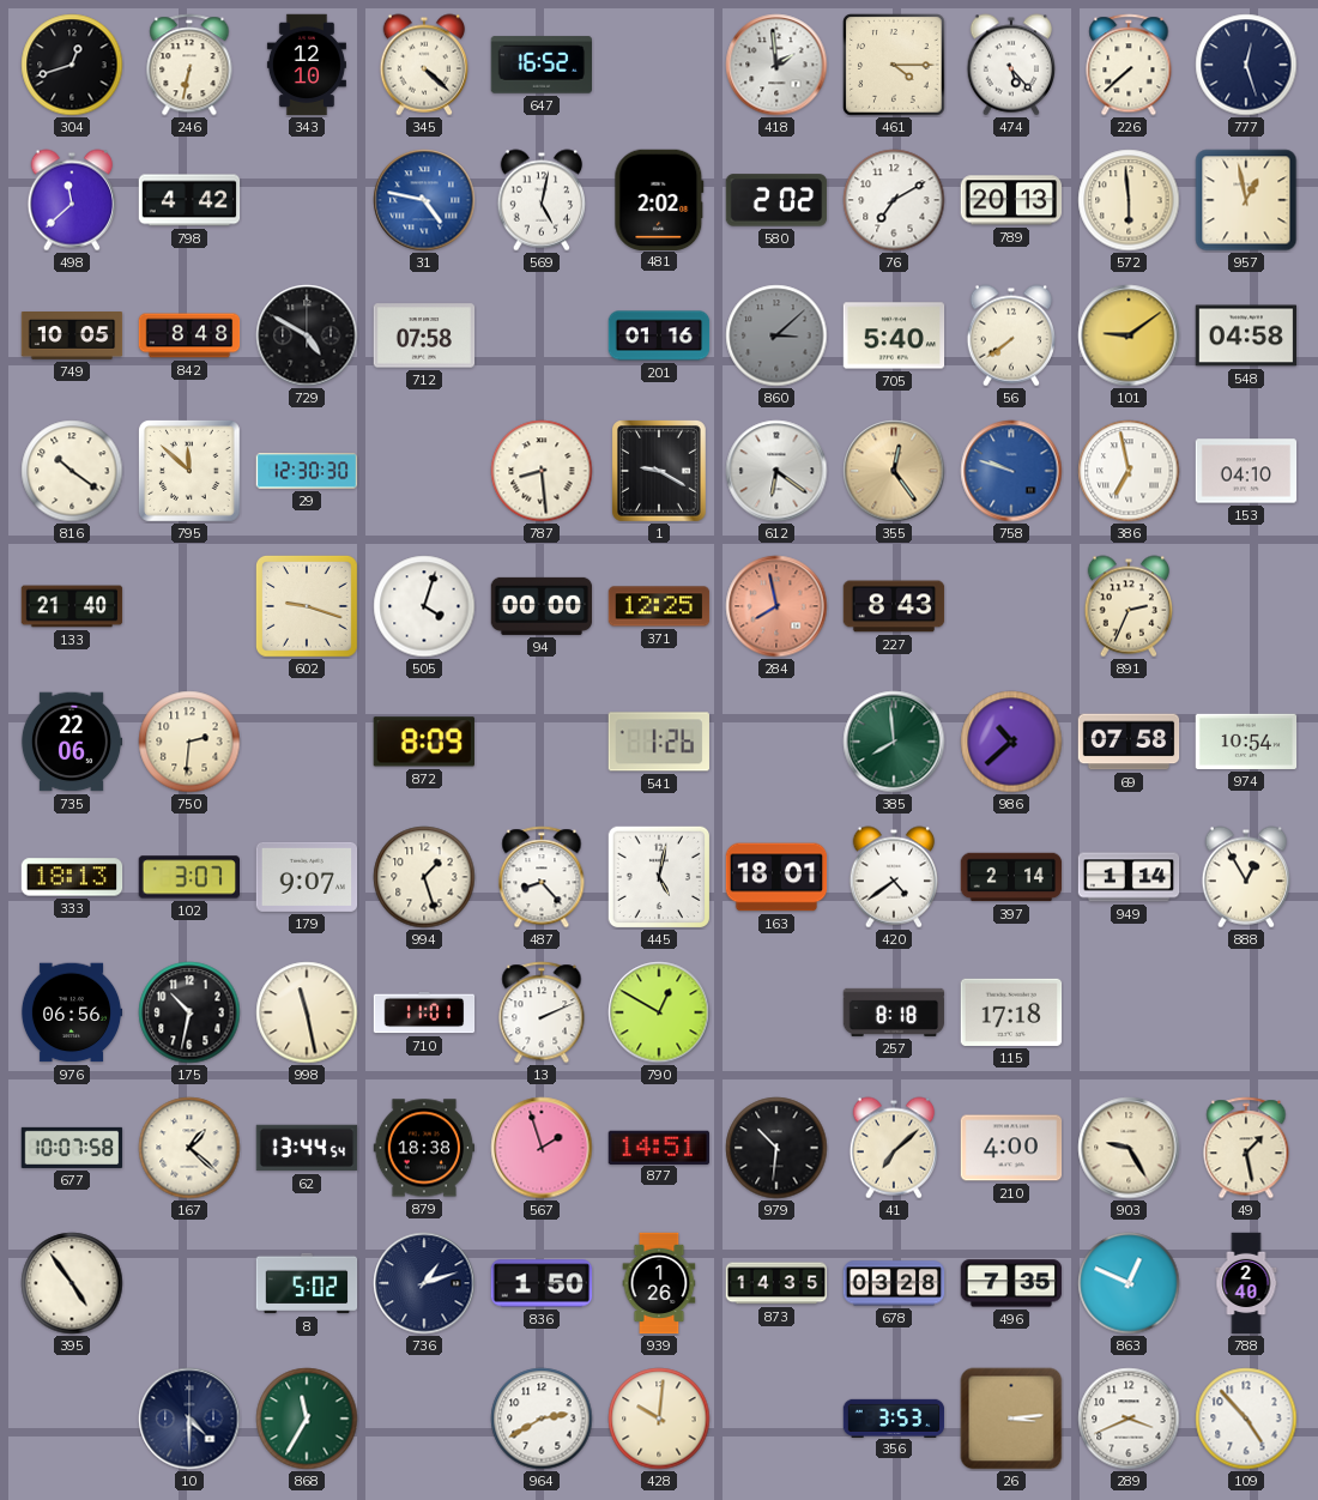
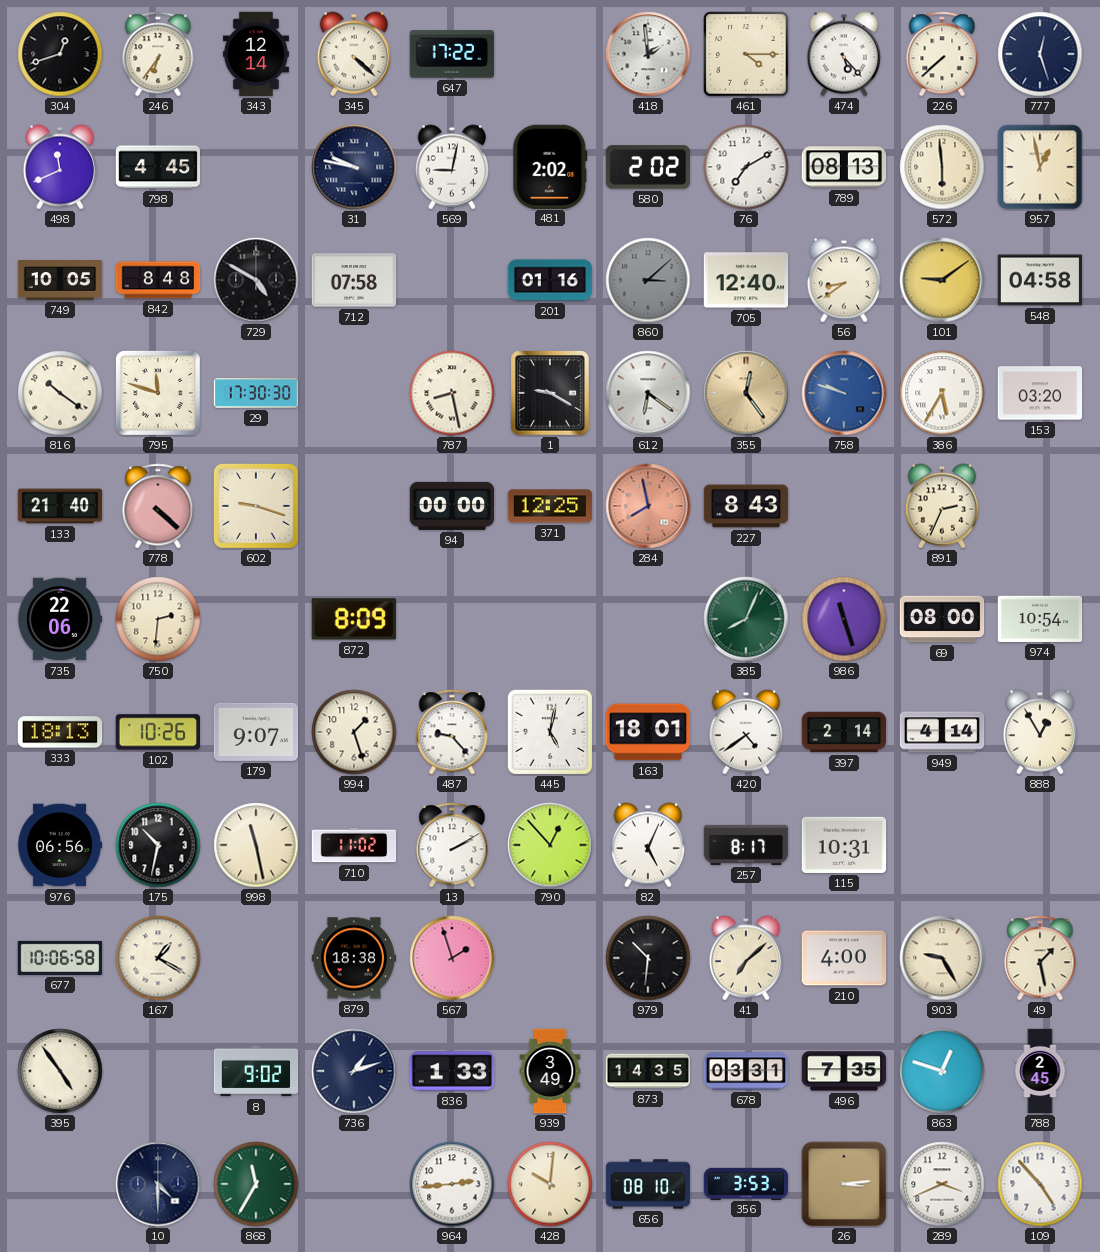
246: 6:32 -> 6:36
343: 12:10 -> 12:14
647: 16:52 -> 17:22
498: 11:38 -> 11:41
798: 4:42 -> 4:45
31: 4:47 -> 9:47
31 dial: blue -> navy
569: 5:02 -> 9:02
789: 20:13 -> 08:13
705: 5:40 -> 12:40
56: 7:39 -> 8:39
795: 11:52 -> 11:48
29: 12:30 -> 17:30
787: 8:29 -> 8:28
386: 6:58 -> 5:35
153: 04:10 -> 03:20
778: none -> 4:22
505: 4:03 -> none
541: 1:26 -> none
385: 7:59 -> 8:04
986: 10:38 -> 11:27
69: 07:58 -> 08:00
102: 3:07 -> 10:26
487: 8:23 -> 9:23
949: 1:14 -> 4:14
710: 11:01 -> 11:02
13: 2:11 -> 2:10
790: 12:50 -> 12:53
82: none -> 5:04
257: 8:18 -> 8:17
115: 17:18 -> 10:31
677: 10:07 -> 10:06
167: 1:22 -> 1:20
62: 13:44 -> none
877: 14:51 -> none
8: 5:02 -> 9:02
836: 1:50 -> 1:33
939: 1:26 -> 3:49
678: 03:28 -> 03:31
863: 12:49 -> 12:48
788: 2:40 -> 2:45
964: 2:40 -> 2:44
656: none -> 08:10
